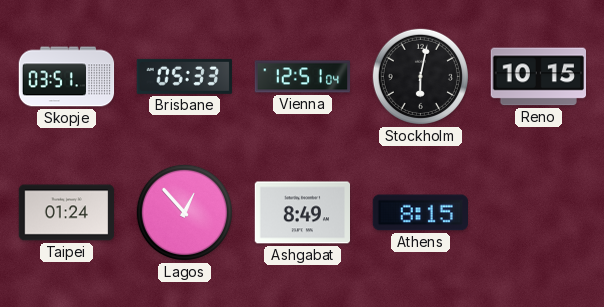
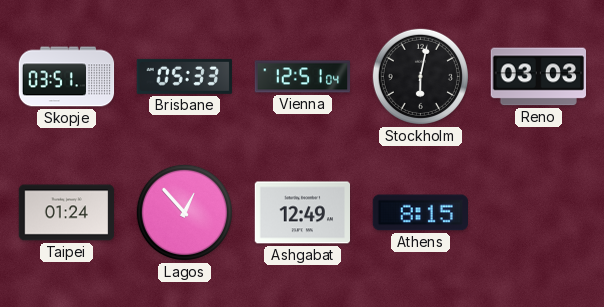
Reno: 10:15 -> 03:03
Ashgabat: 8:49 -> 12:49
